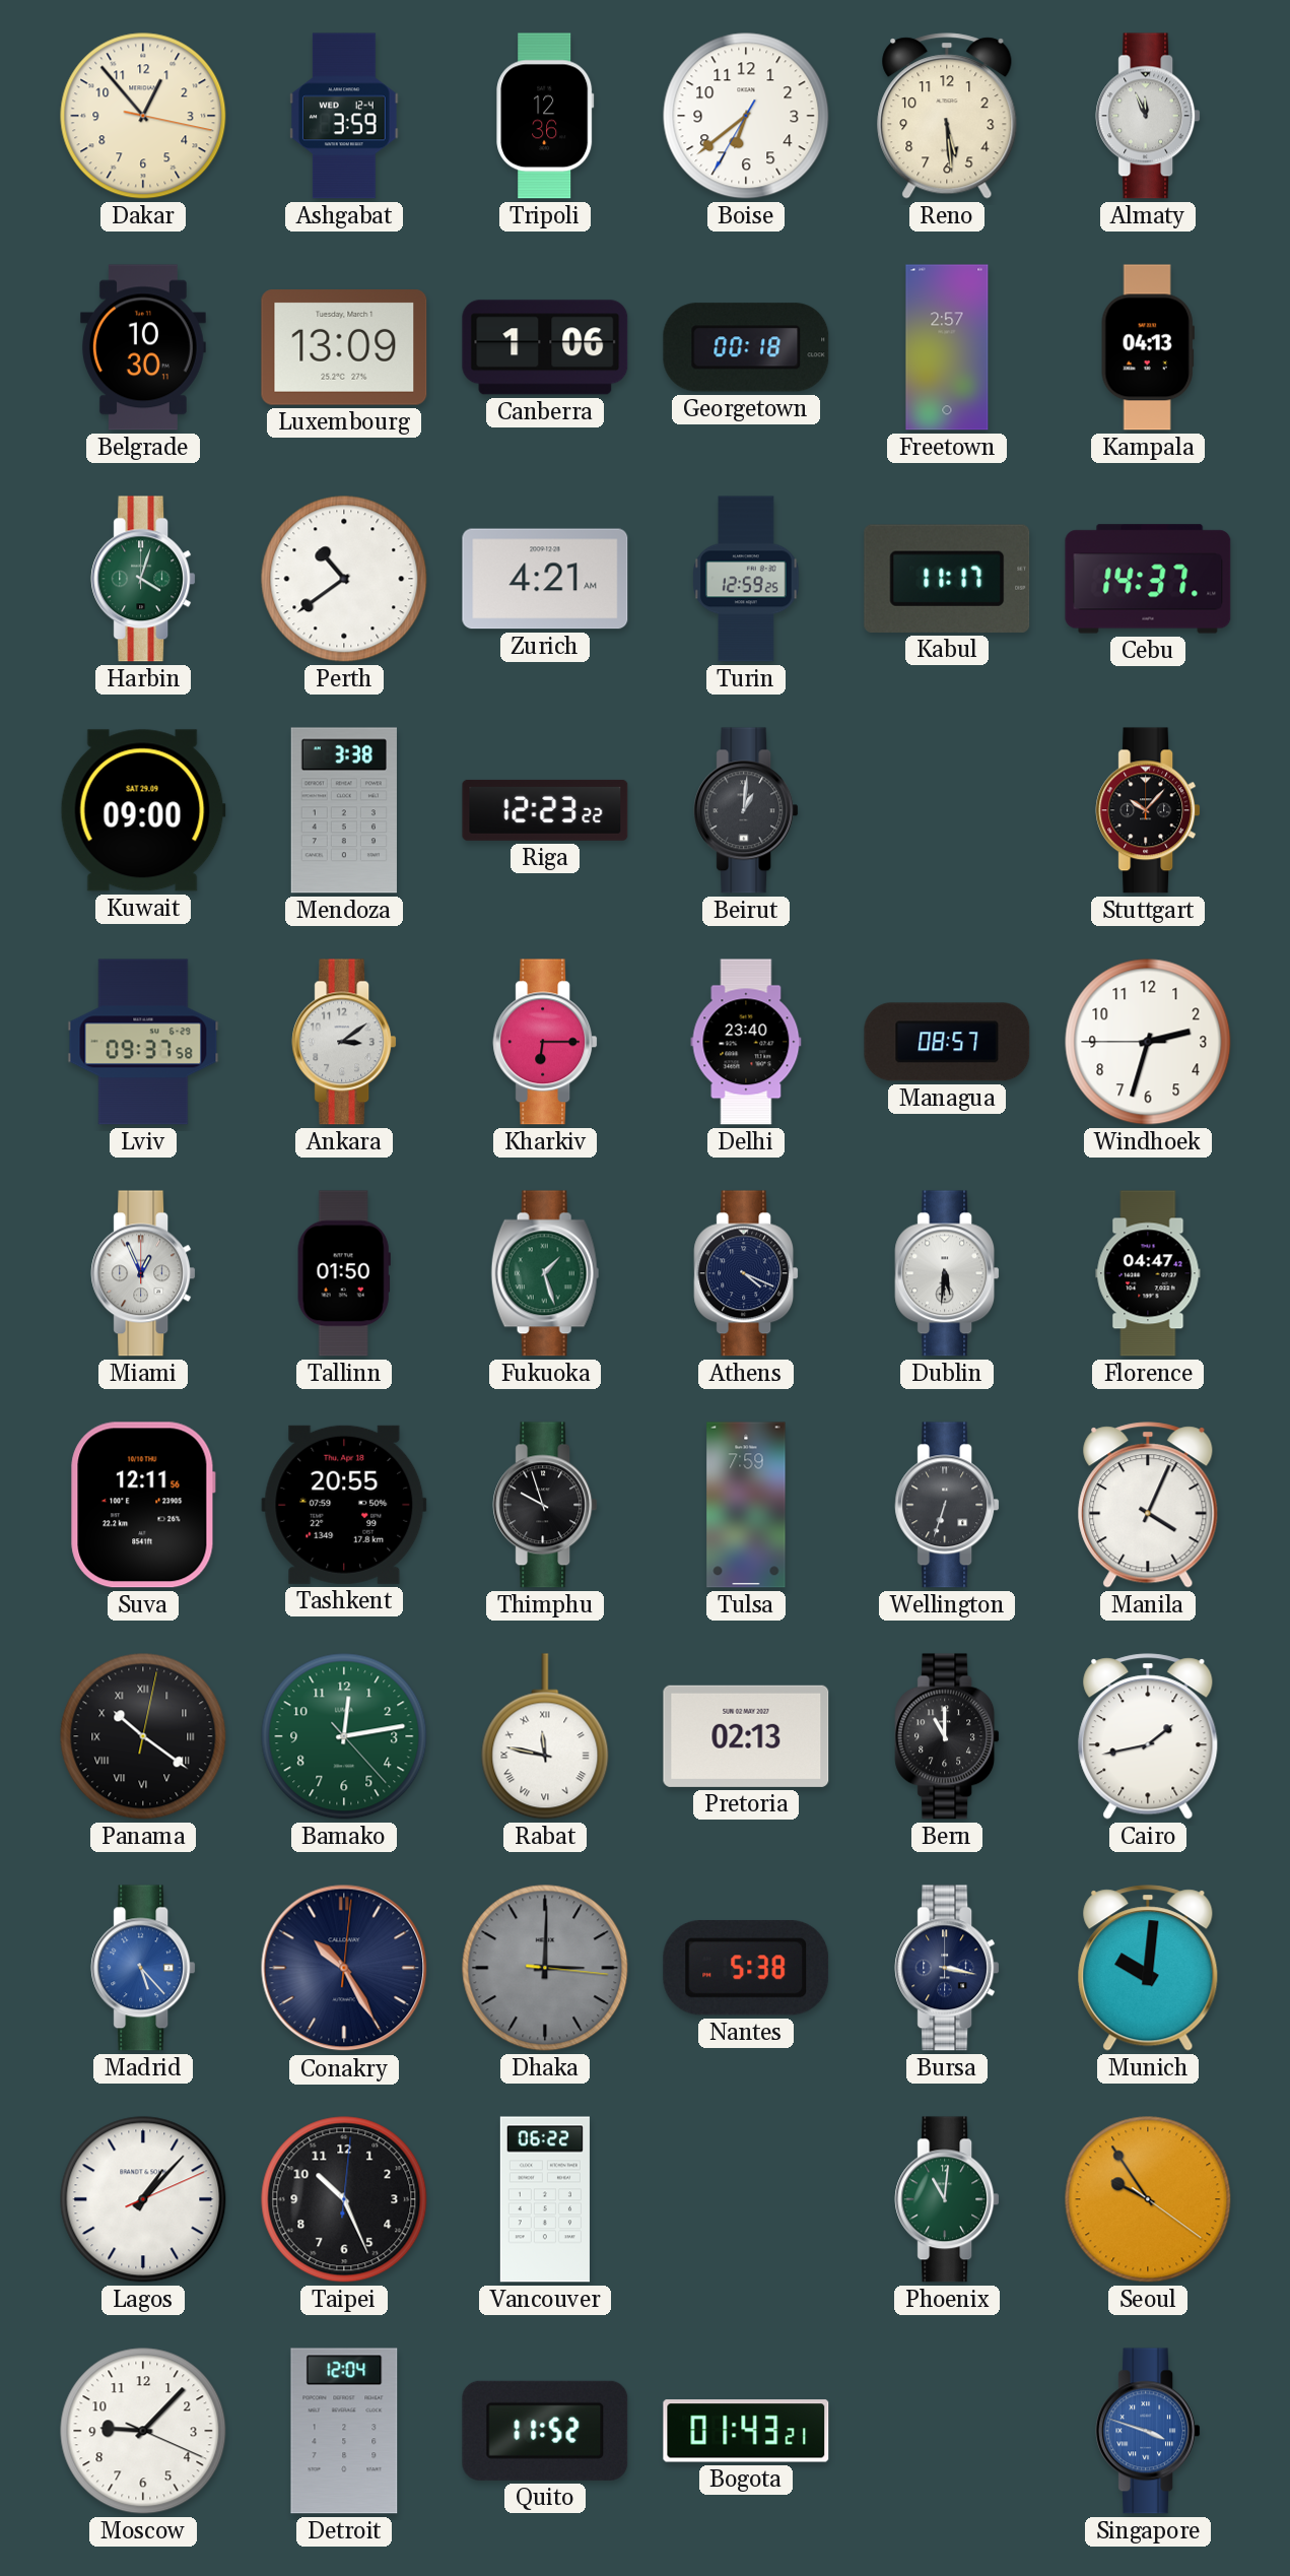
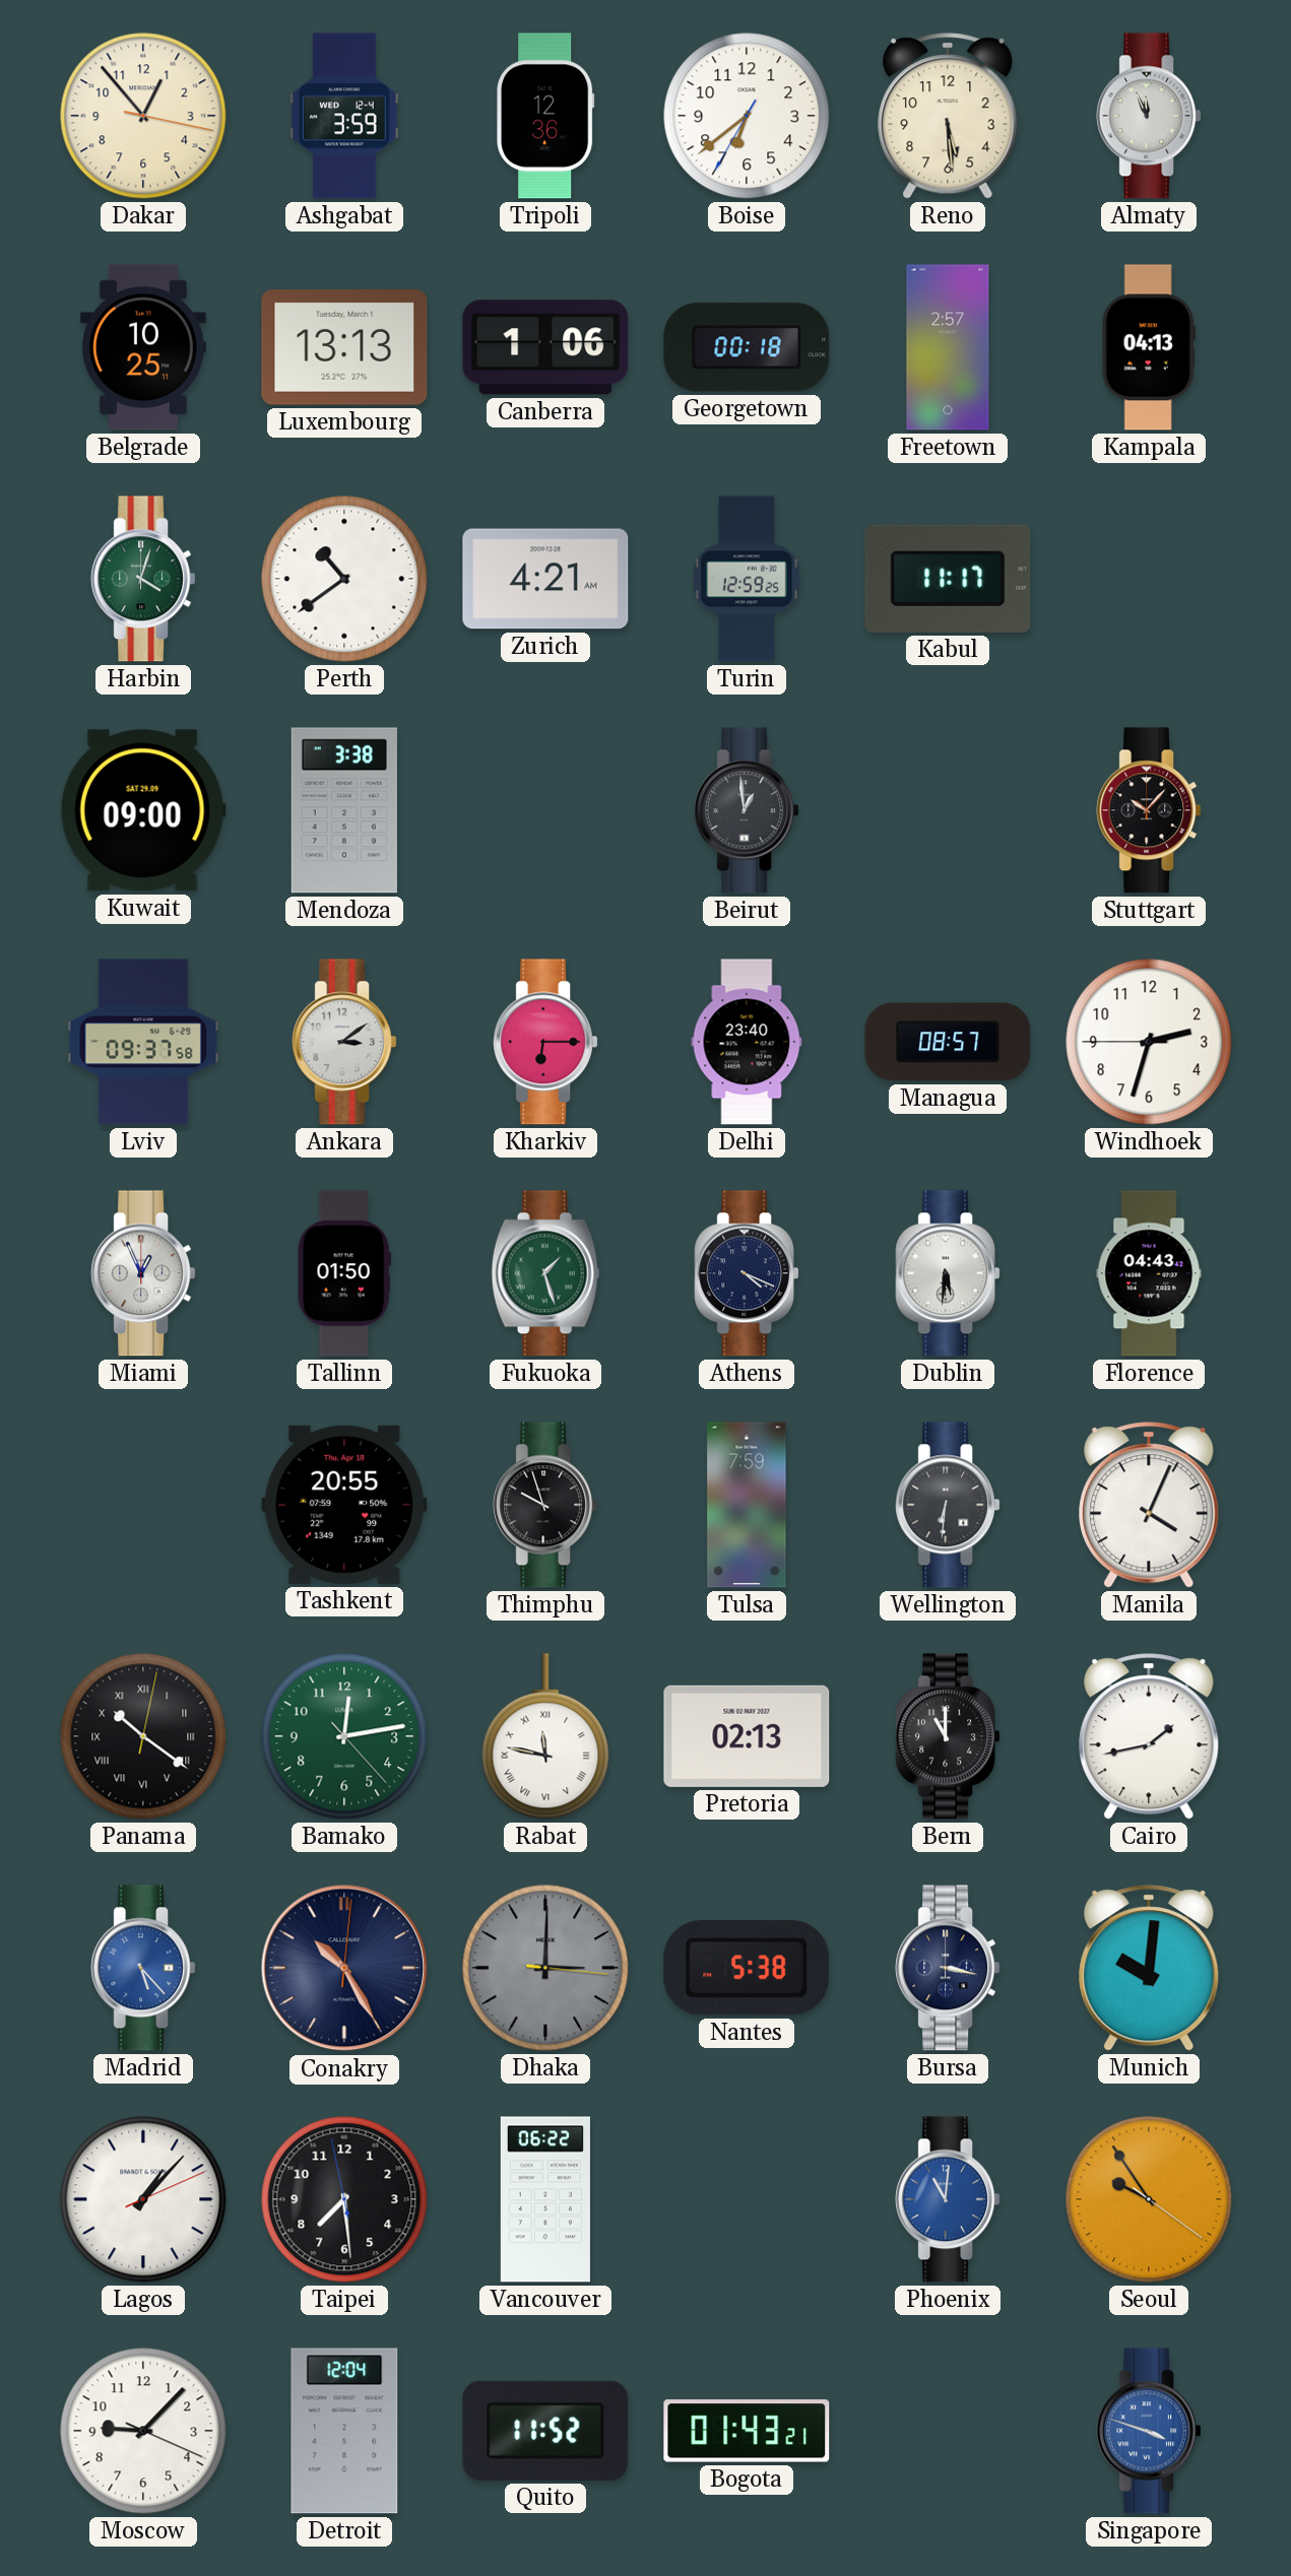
Belgrade: 10:30 -> 10:25
Luxembourg: 13:09 -> 13:13
Cebu: 14:37 -> none
Riga: 12:23 -> none
Beirut: 1:01 -> 12:59
Florence: 04:47 -> 04:43
Suva: 12:11 -> none
Wellington: 6:33 -> 6:31
Taipei: 10:26 -> 7:28
Phoenix dial: green -> blue
